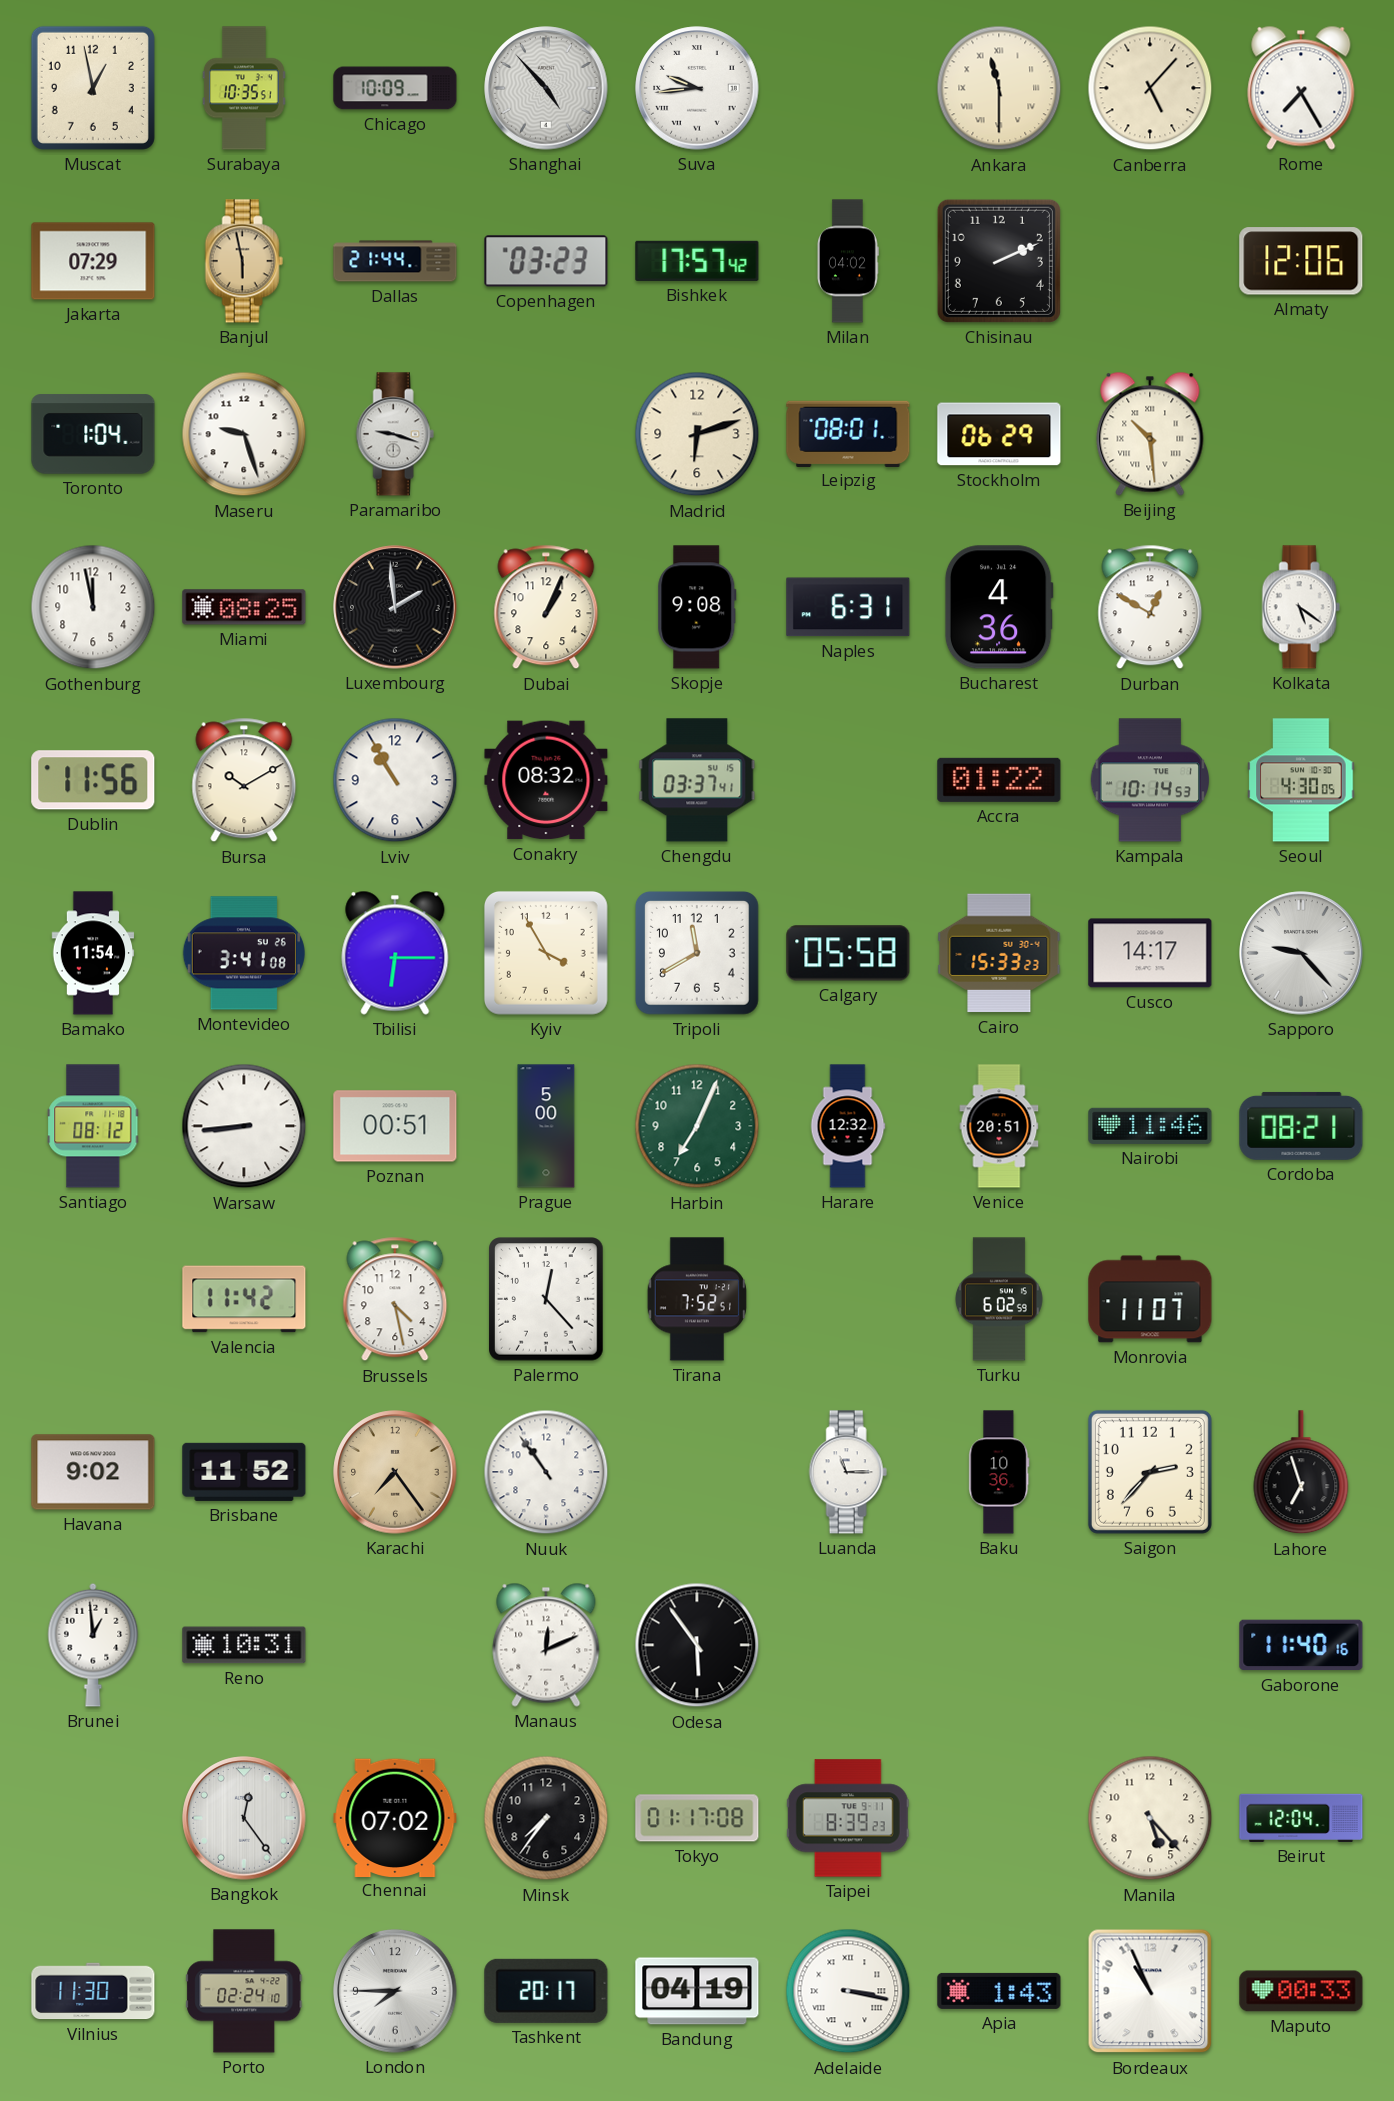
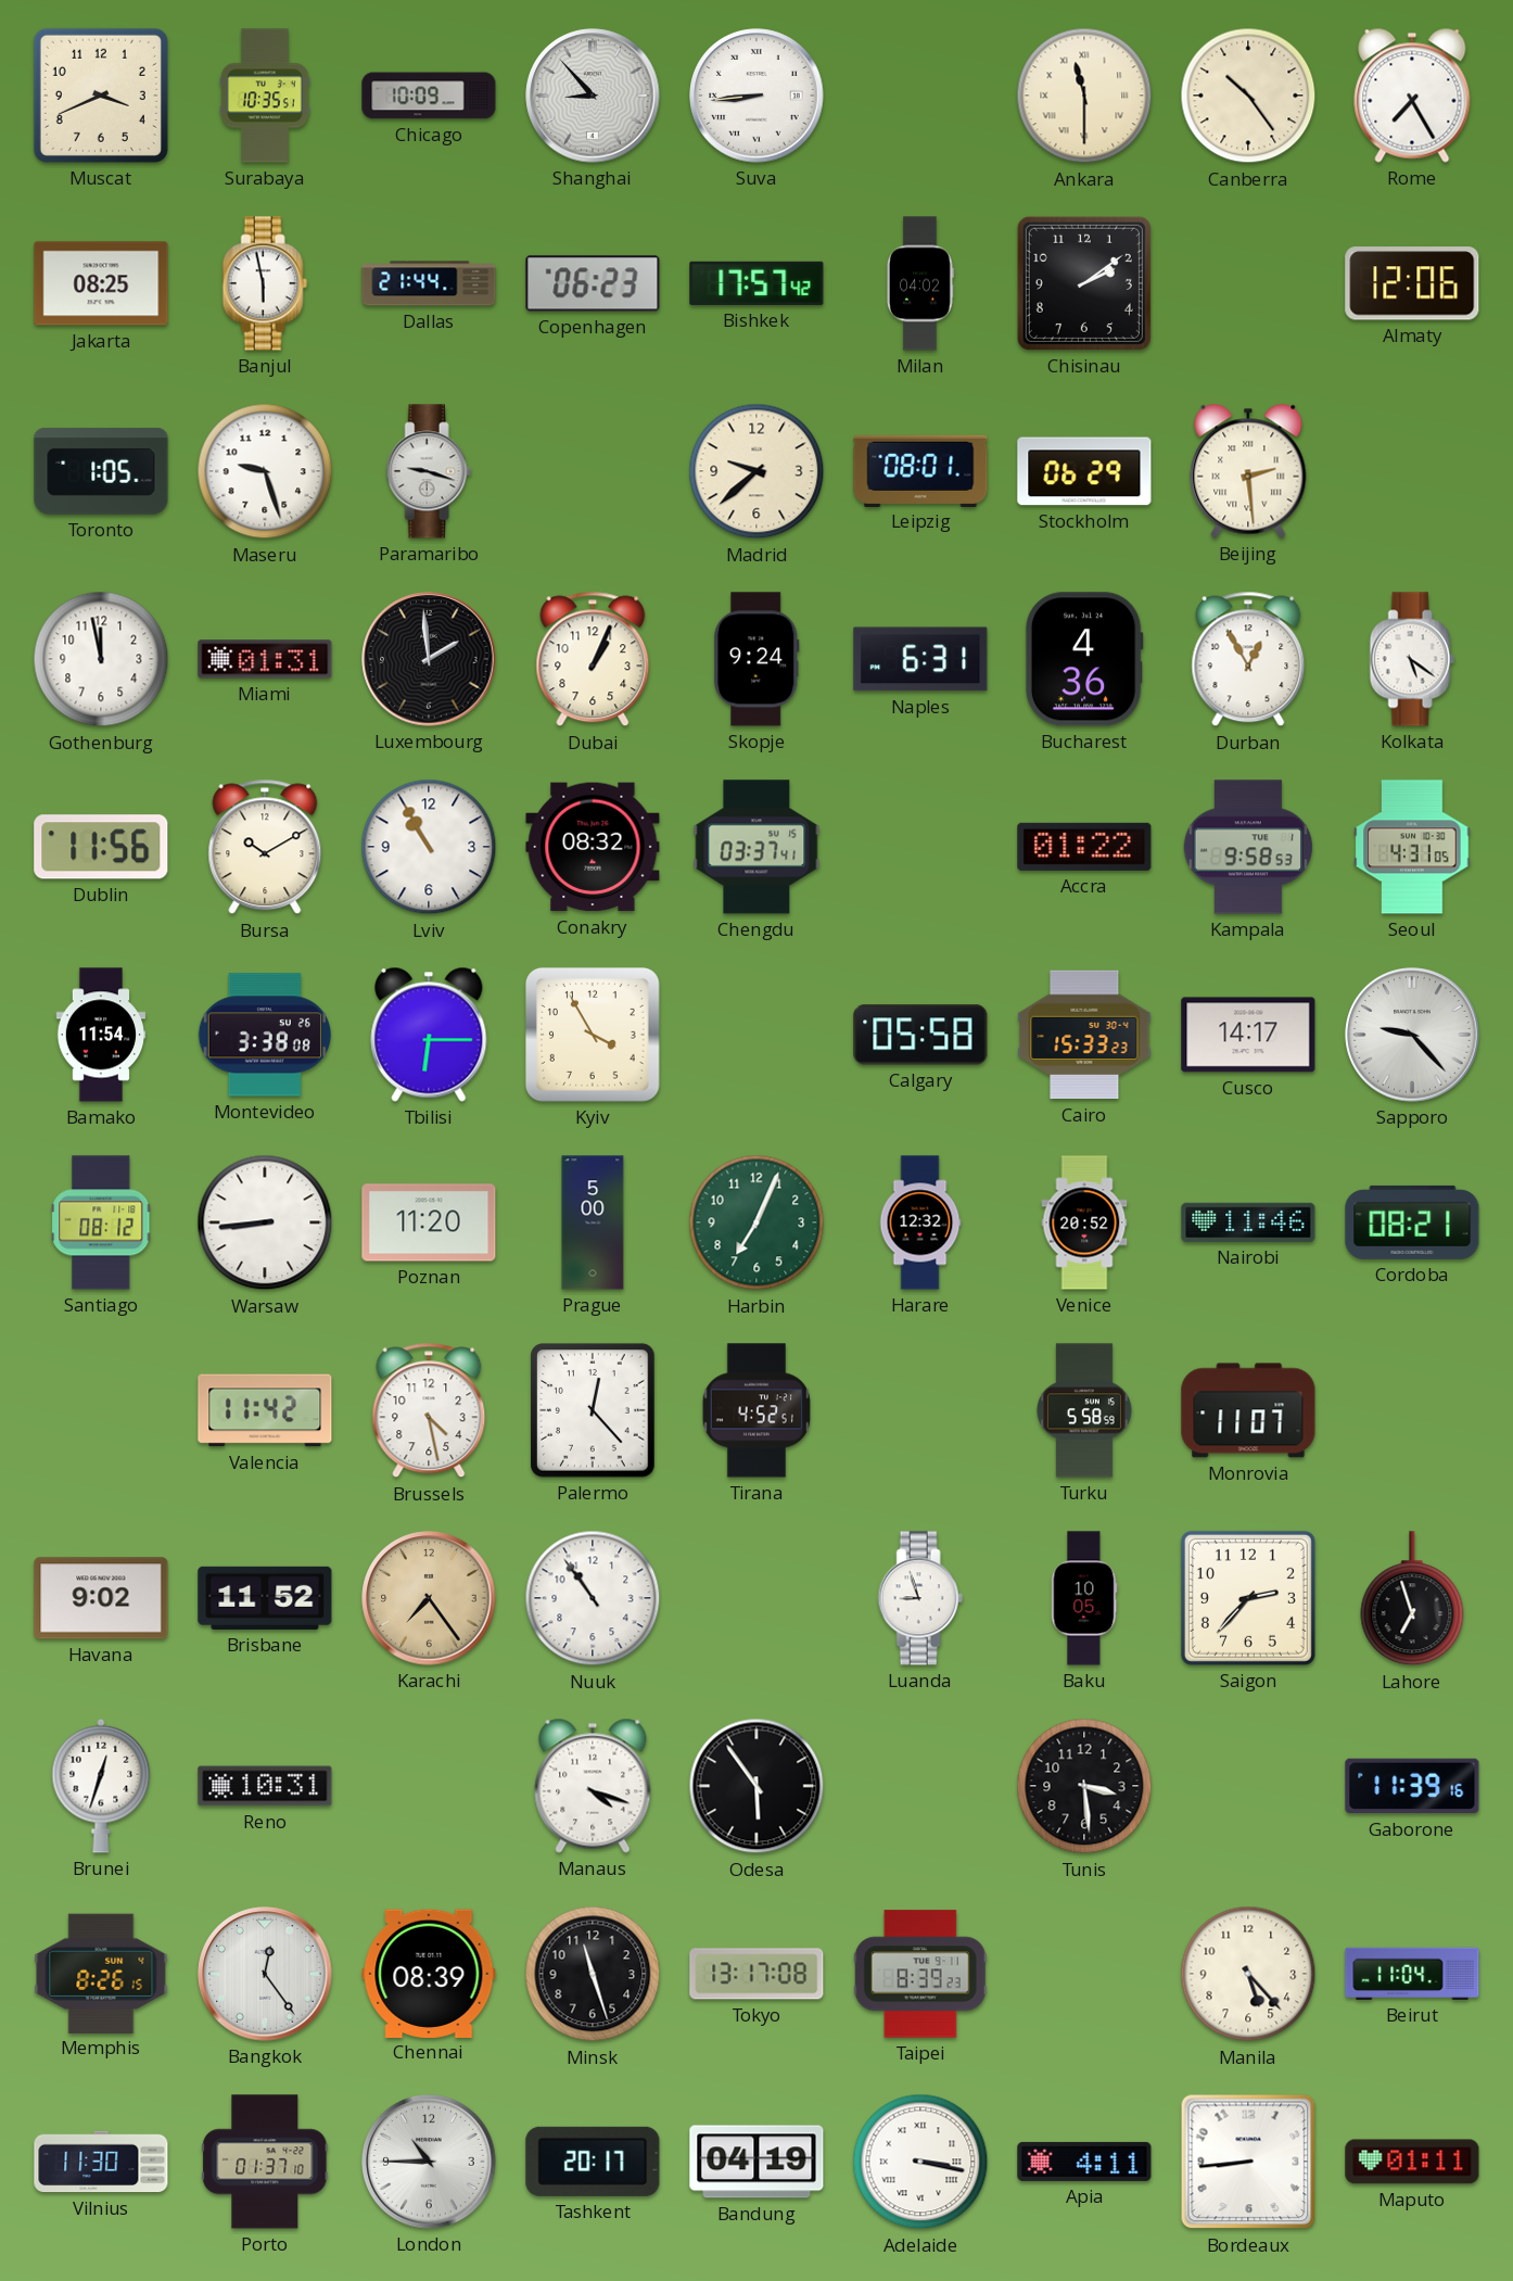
Muscat: 12:58 -> 3:41
Shanghai: 4:53 -> 8:53
Suva: 9:44 -> 8:44
Canberra: 5:07 -> 10:24
Jakarta: 07:29 -> 08:25
Banjul dial: champagne -> white
Copenhagen: 03:23 -> 06:23
Chisinau: 2:11 -> 2:09
Toronto: 1:04 -> 1:05
Madrid: 6:12 -> 9:38
Beijing: 10:29 -> 2:29
Miami: 08:25 -> 01:31
Skopje: 9:08 -> 9:24
Durban: 12:50 -> 12:55
Kampala: 10:14 -> 9:58
Seoul: 4:30 -> 4:31
Montevideo: 3:41 -> 3:38
Tripoli: 11:40 -> none
Poznan: 00:51 -> 11:20
Venice: 20:51 -> 20:52
Tirana: 7:52 -> 4:52
Turku: 6:02 -> 5:58
Luanda: 11:15 -> 8:57
Baku: 10:36 -> 10:05
Brunei: 12:59 -> 12:33
Manaus: 12:11 -> 4:18
Tunis: none -> 3:29
Gaborone: 11:40 -> 11:39
Memphis: none -> 8:26
Chennai: 07:02 -> 08:39
Minsk: 7:36 -> 11:27
Tokyo: 01:17 -> 13:17
Beirut: 12:04 -> 11:04
Porto: 02:24 -> 01:37
London: 7:45 -> 10:45
Apia: 1:43 -> 4:11
Bordeaux: 10:56 -> 8:44
Maputo: 00:33 -> 01:11
